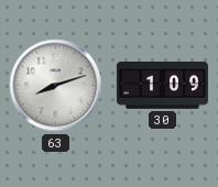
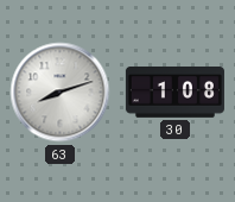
30: 1:09 -> 1:08
